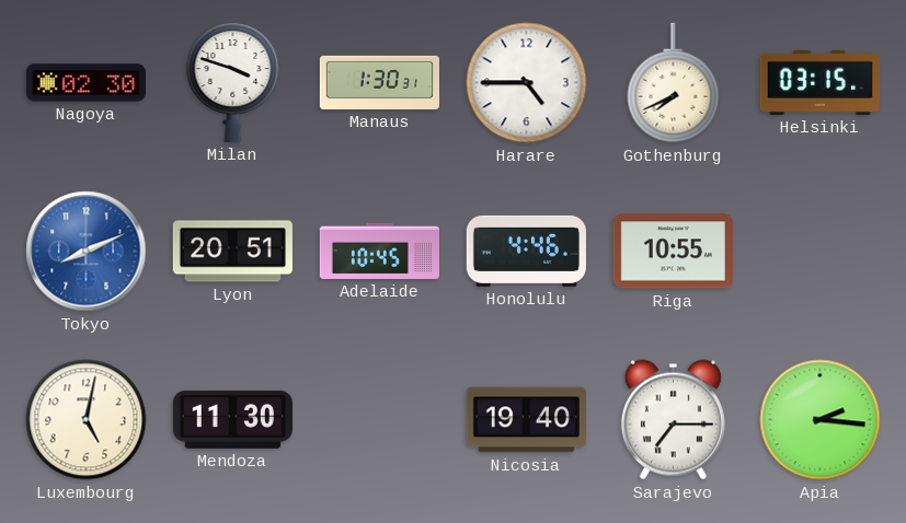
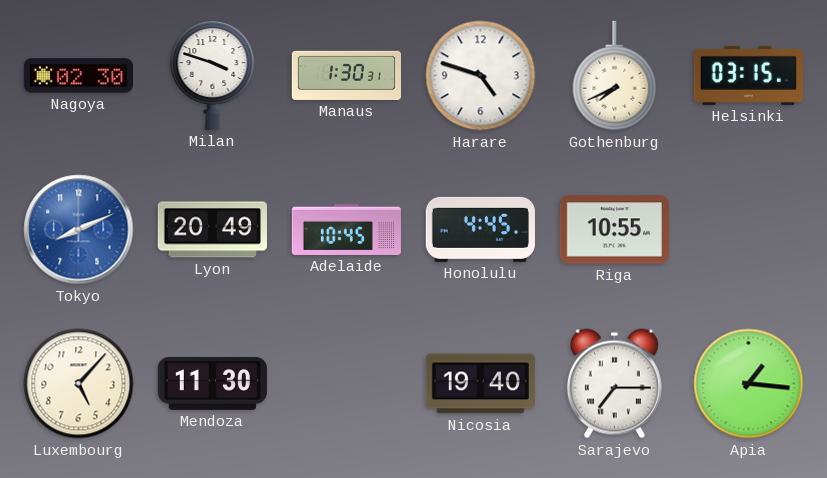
Harare: 4:45 -> 4:48
Lyon: 20:51 -> 20:49
Honolulu: 4:46 -> 4:45
Luxembourg: 5:02 -> 5:07
Apia: 2:16 -> 1:16
